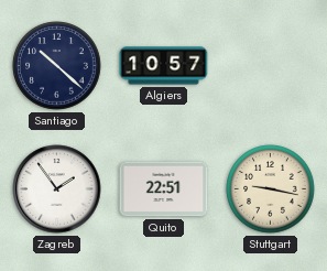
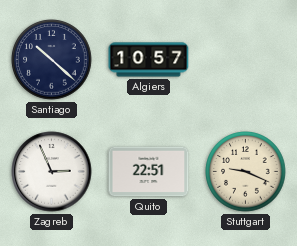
Zagreb: 1:54 -> 2:56
Stuttgart: 9:17 -> 9:19
